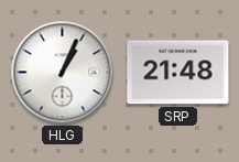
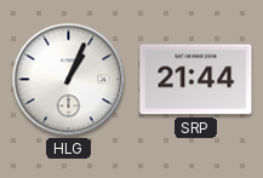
SRP: 21:48 -> 21:44
